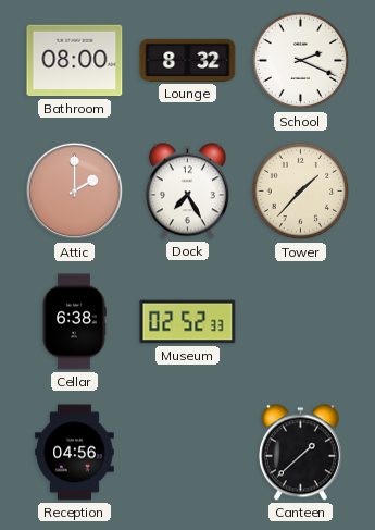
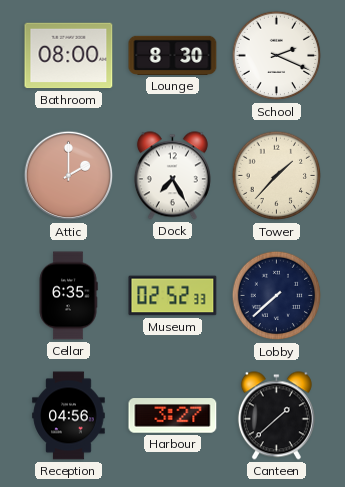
Lounge: 8:32 -> 8:30
Cellar: 6:38 -> 6:35
Lobby: none -> 7:38
Harbour: none -> 3:27
